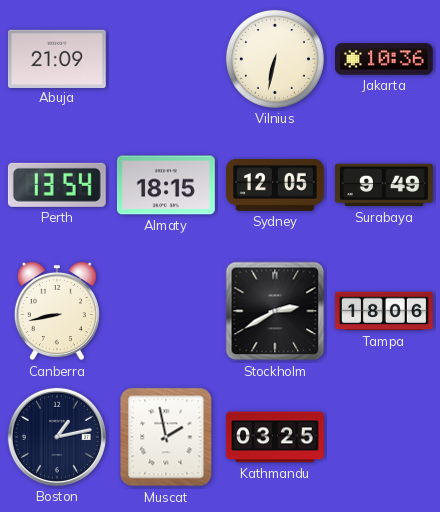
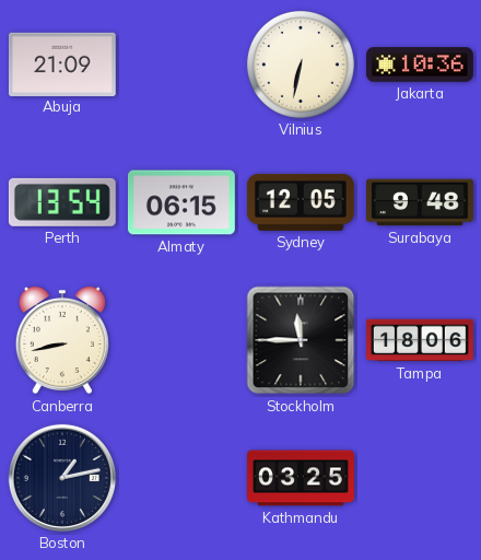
Almaty: 18:15 -> 06:15
Surabaya: 9:49 -> 9:48
Stockholm: 2:40 -> 11:45
Muscat: 1:58 -> none
